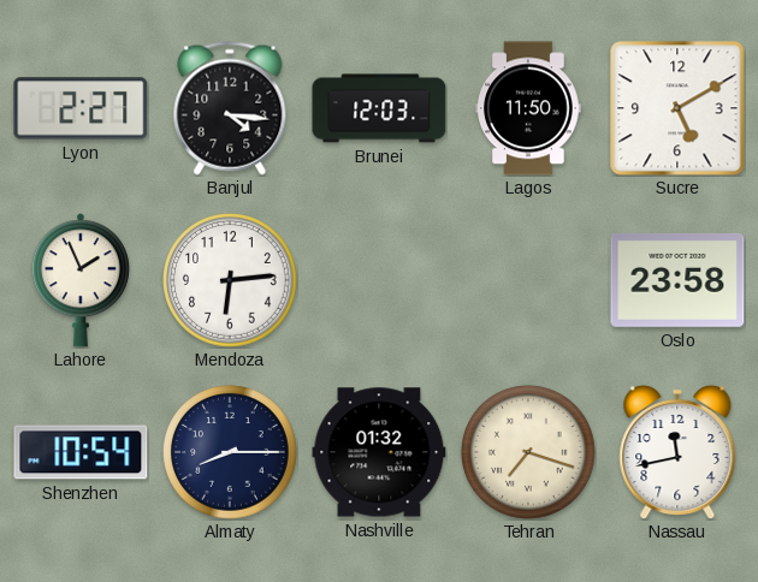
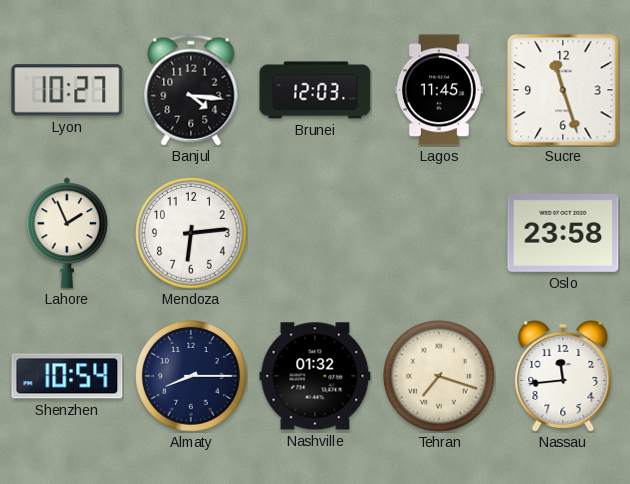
Lyon: 2:27 -> 10:27
Lagos: 11:50 -> 11:45
Sucre: 5:10 -> 11:27
Nassau: 11:43 -> 11:44
